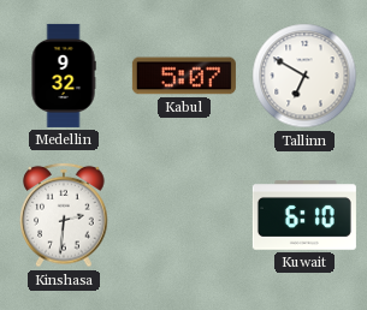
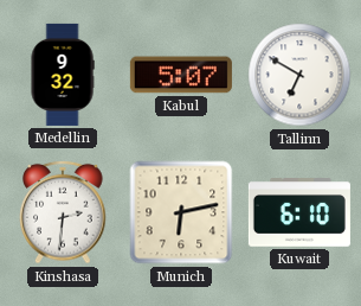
Munich: none -> 6:13
